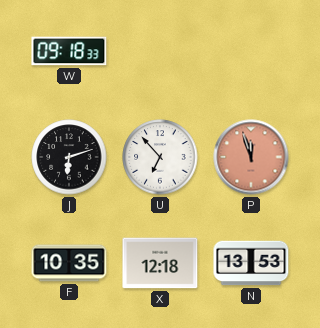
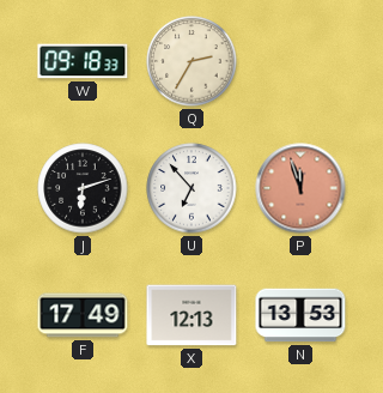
Q: none -> 2:35
F: 10:35 -> 17:49
X: 12:18 -> 12:13
